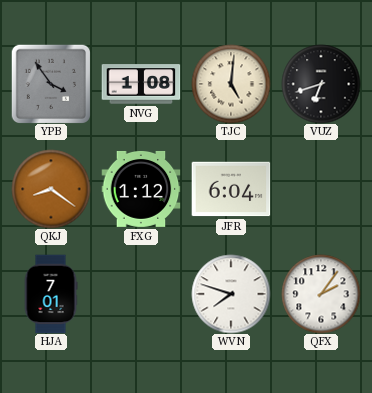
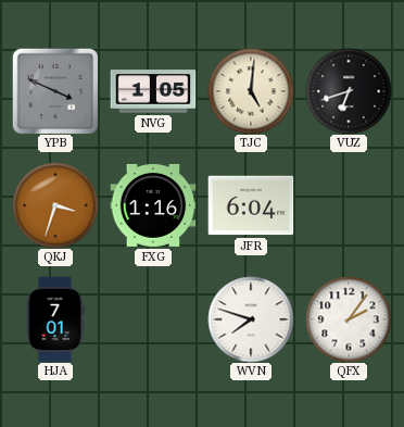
YPB: 3:54 -> 3:49
NVG: 1:08 -> 1:05
QKJ: 8:21 -> 3:33
FXG: 1:12 -> 1:16
